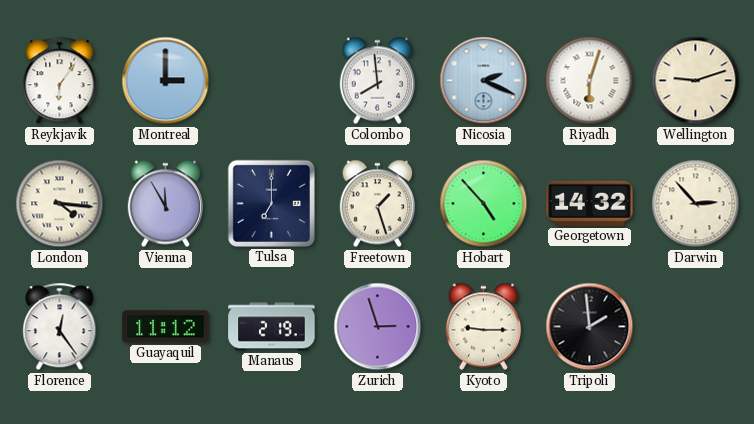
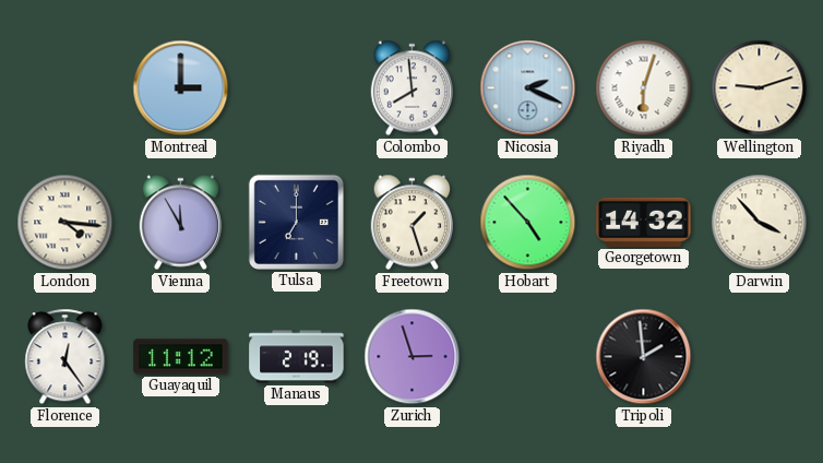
Reykjavik: 6:06 -> none
Darwin: 2:53 -> 3:53
Kyoto: 9:15 -> none
